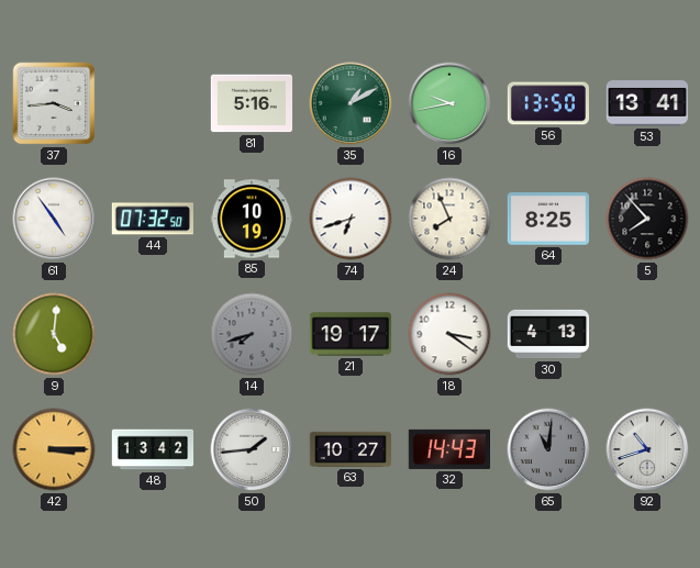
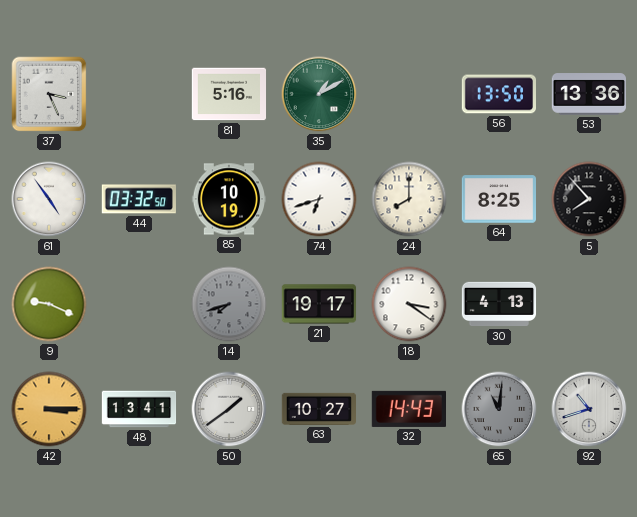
37: 3:44 -> 3:26
16: 9:43 -> none
53: 13:41 -> 13:36
44: 07:32 -> 03:32
24: 7:56 -> 8:00
9: 5:01 -> 9:19
48: 13:42 -> 13:41
50: 1:44 -> 1:39
